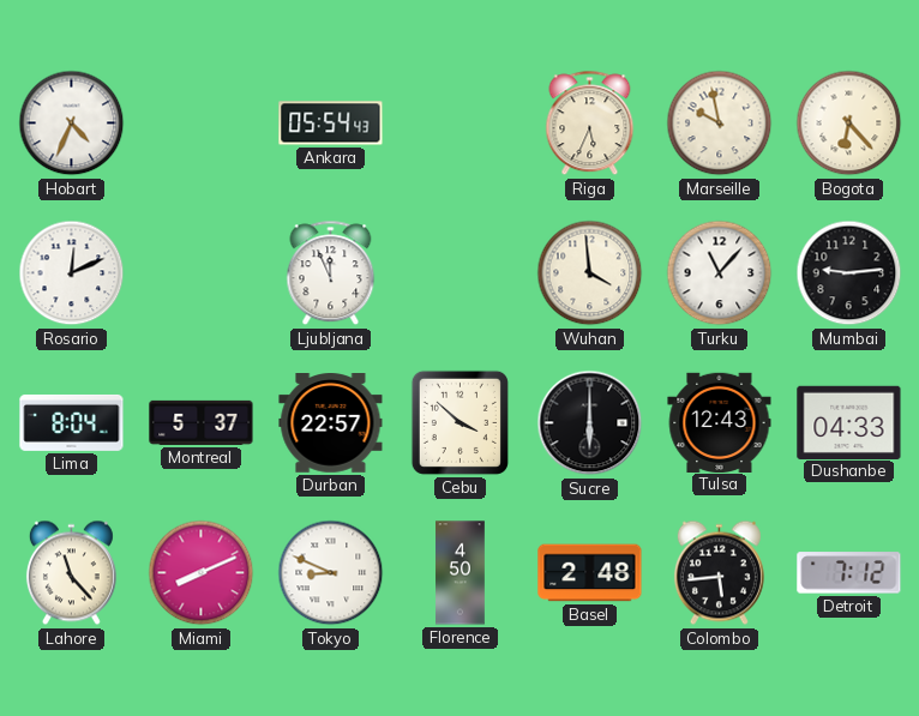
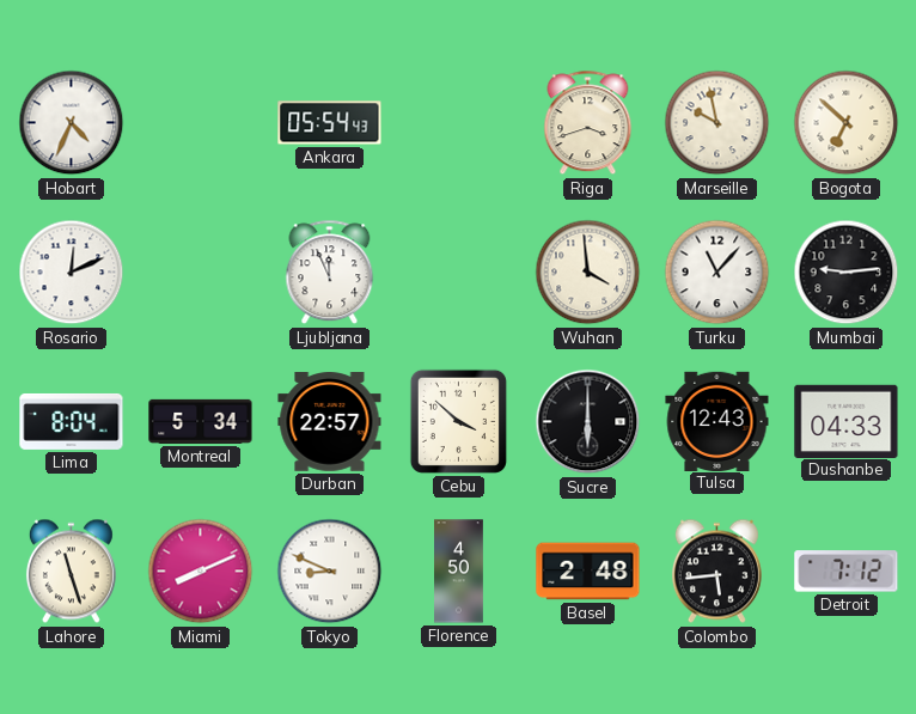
Riga: 5:34 -> 3:42
Bogota: 6:23 -> 6:52
Montreal: 5:37 -> 5:34
Lahore: 11:23 -> 11:27
